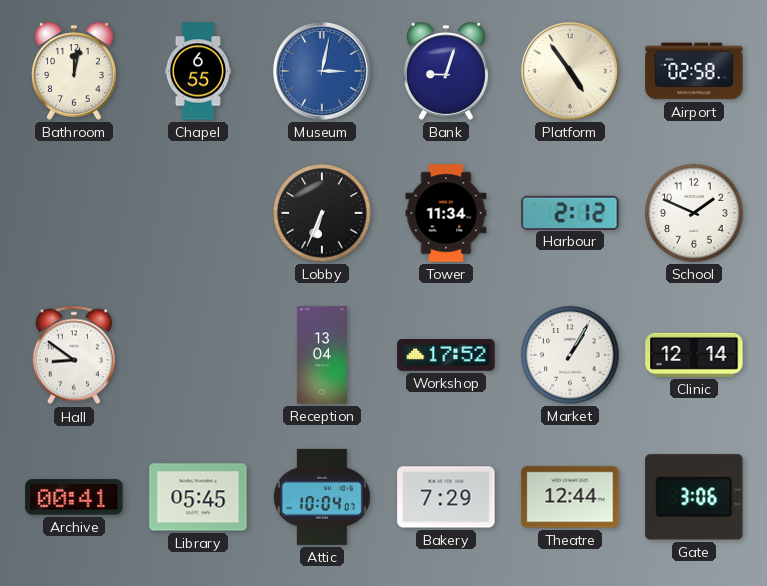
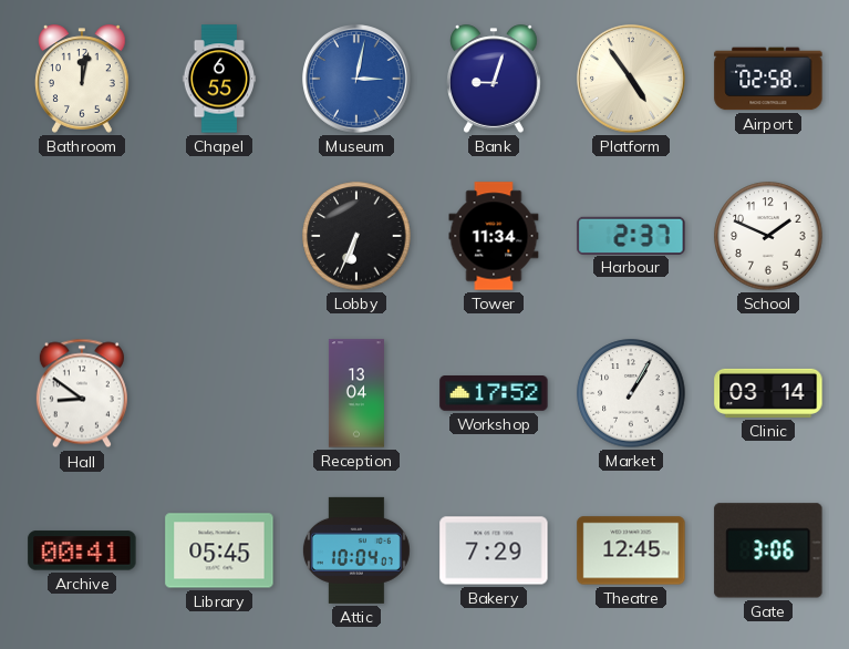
Harbour: 2:12 -> 2:37
Clinic: 12:14 -> 03:14
Theatre: 12:44 -> 12:45
